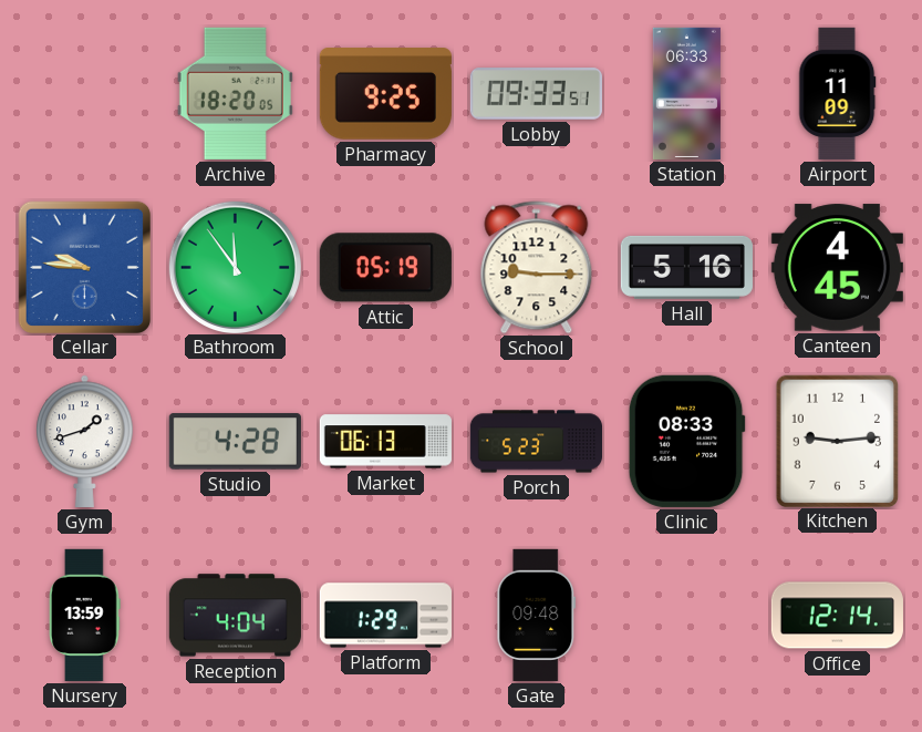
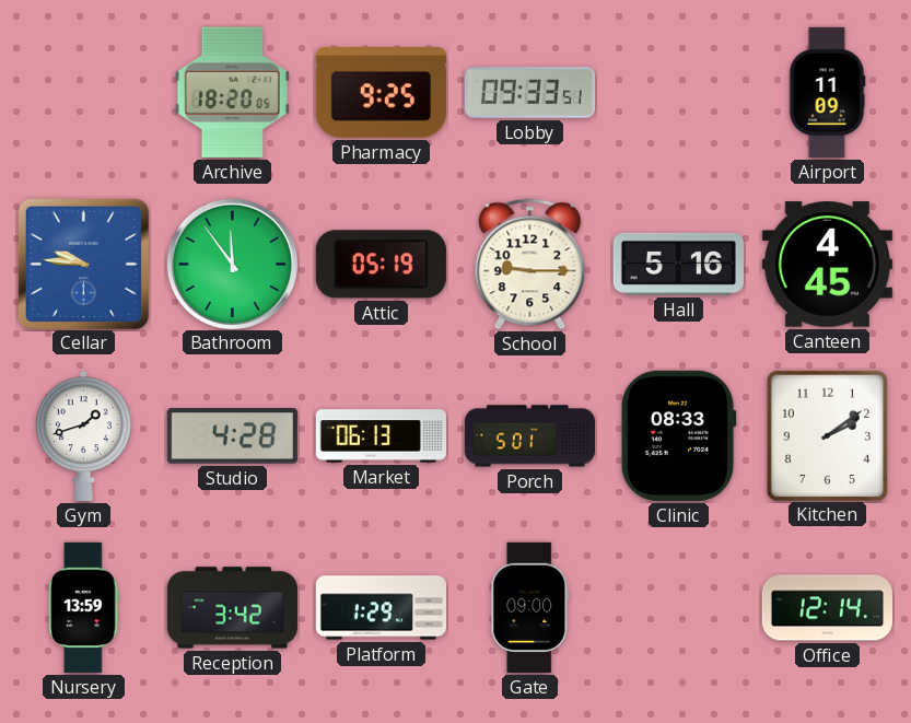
Station: 06:33 -> none
Porch: 5:23 -> 5:01
Kitchen: 9:14 -> 2:09
Reception: 4:04 -> 3:42
Gate: 09:48 -> 09:00
